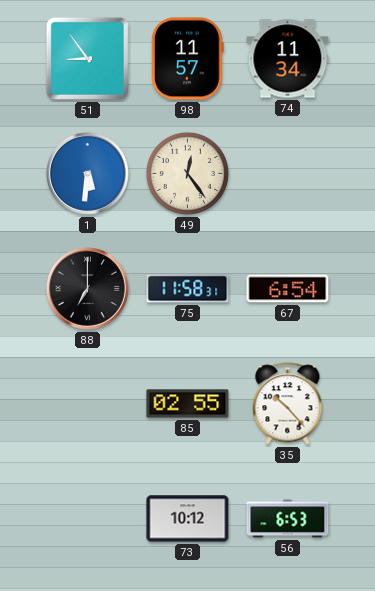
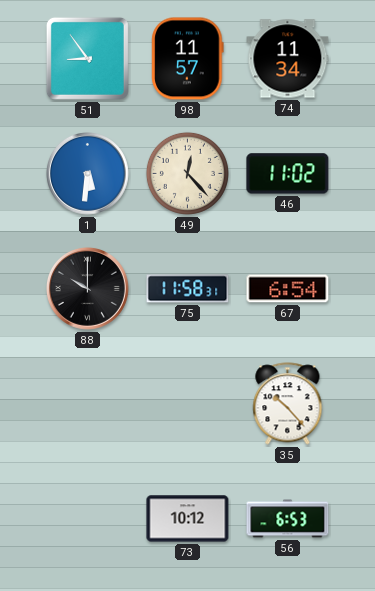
49: 12:24 -> 12:23
46: none -> 11:02
88: 7:00 -> 10:00
85: 02:55 -> none
